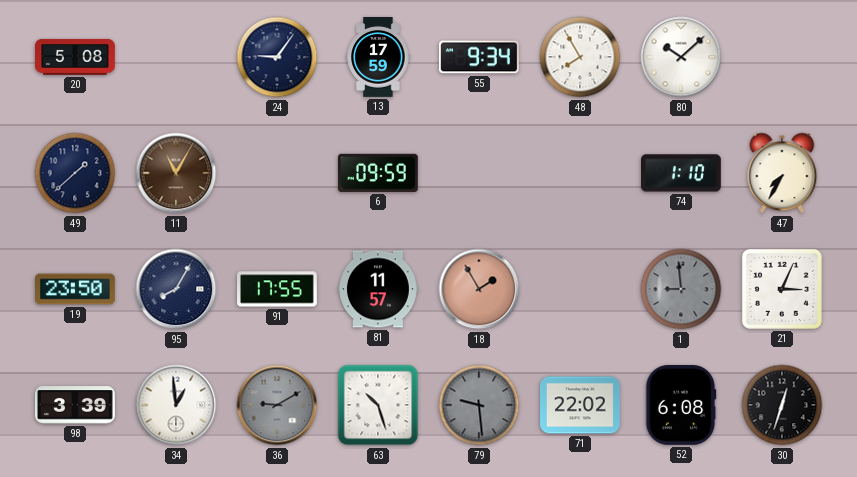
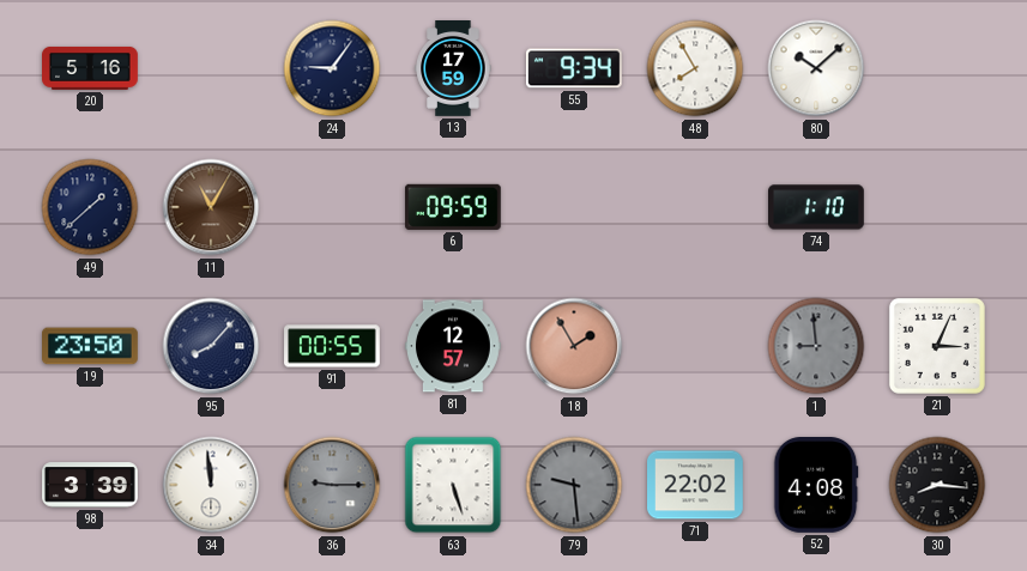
20: 5:08 -> 5:16
47: 7:35 -> none
95: 8:05 -> 8:07
91: 17:55 -> 00:55
81: 11:57 -> 12:57
34: 12:59 -> 11:59
36: 9:10 -> 9:15
63: 10:27 -> 5:27
52: 6:08 -> 4:08
30: 12:33 -> 8:16
